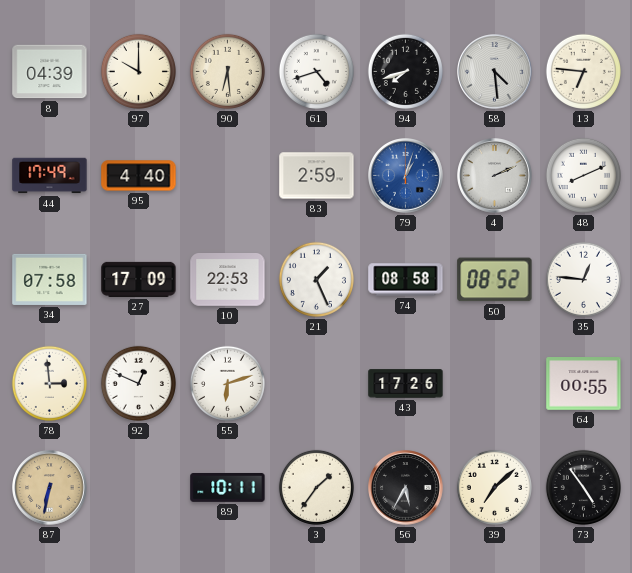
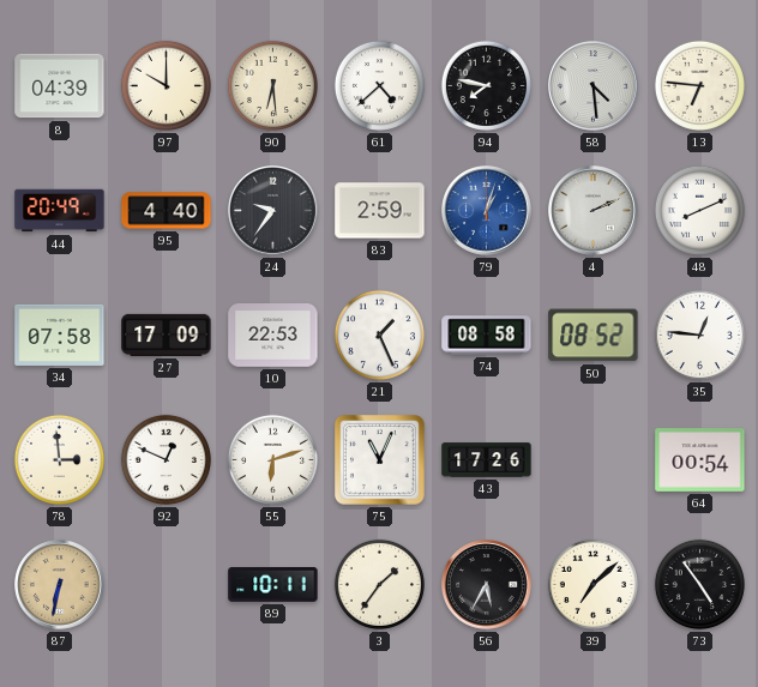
61: 4:42 -> 4:38
94: 7:42 -> 7:47
44: 17:49 -> 20:49
24: none -> 9:36
75: none -> 11:04
64: 00:55 -> 00:54
